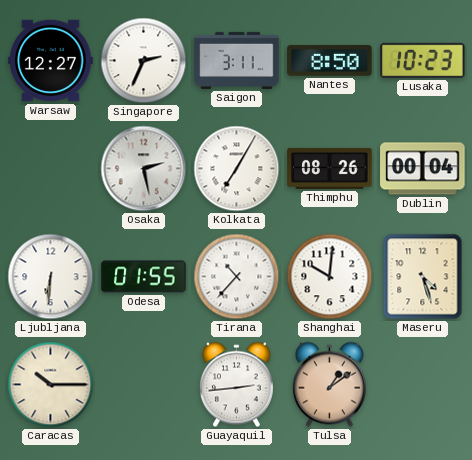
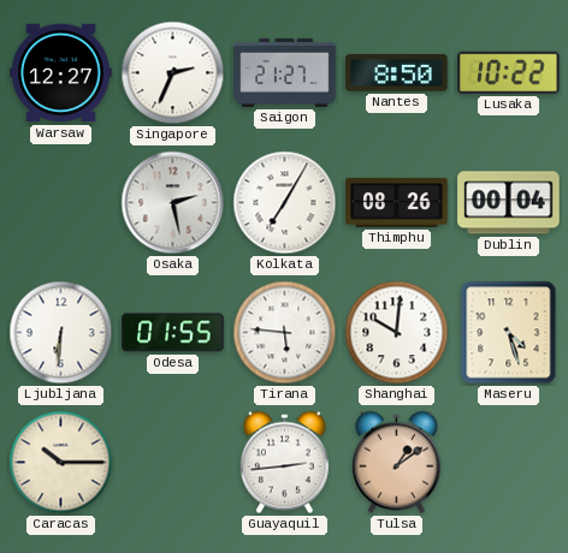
Saigon: 3:11 -> 21:27
Lusaka: 10:23 -> 10:22
Tirana: 10:37 -> 5:46
